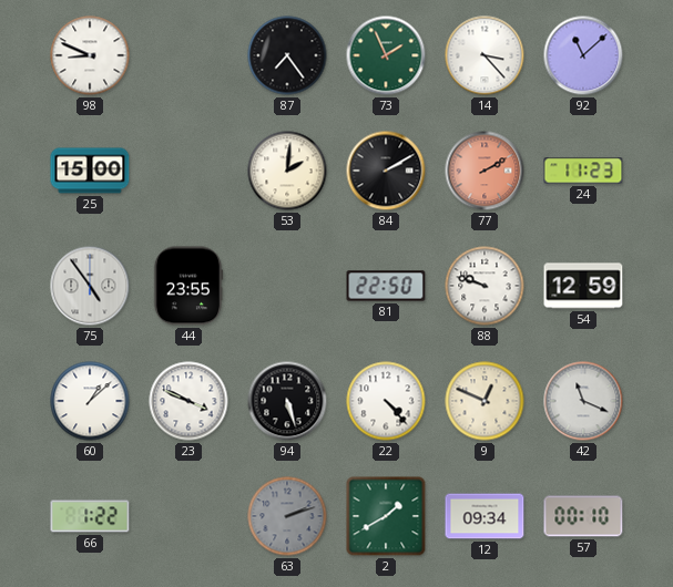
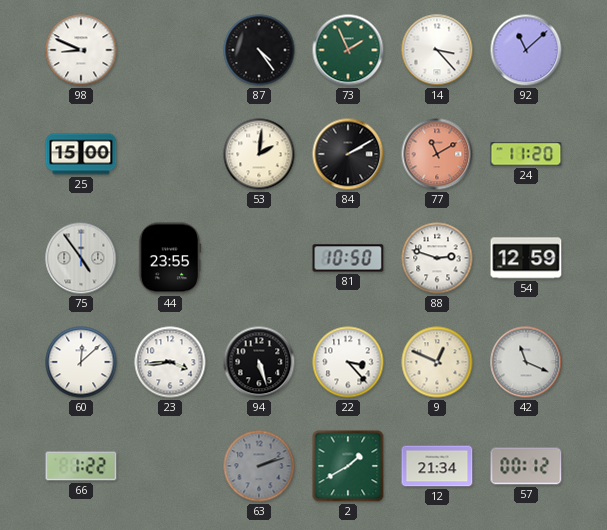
87: 7:24 -> 4:24
77: 2:10 -> 11:10
24: 11:23 -> 11:20
81: 22:50 -> 10:50
88: 9:48 -> 2:48
60: 1:08 -> 12:08
23: 3:49 -> 3:44
22: 4:23 -> 3:23
12: 09:34 -> 21:34
57: 00:10 -> 00:12
